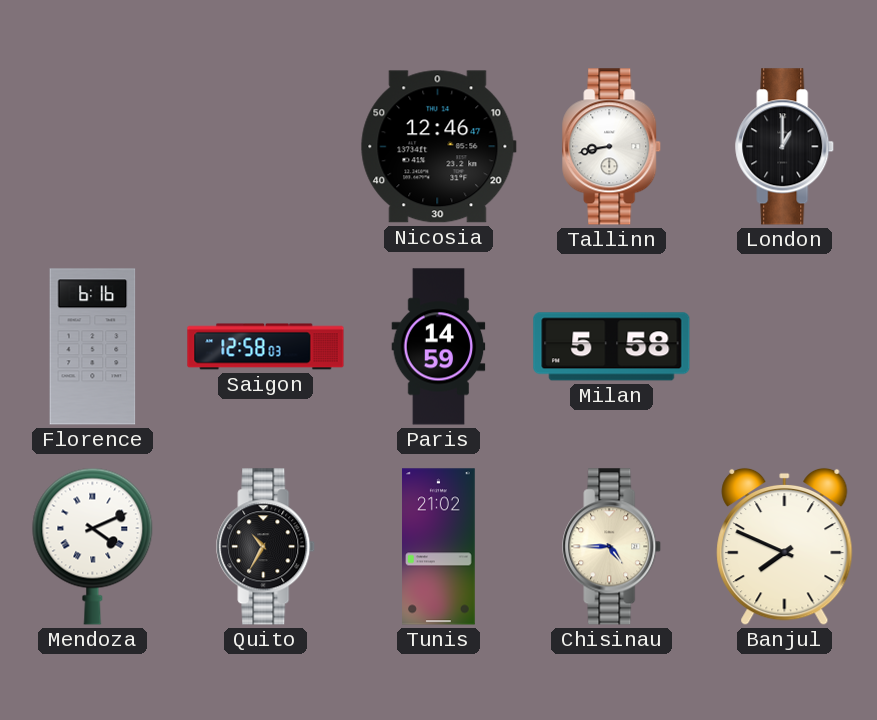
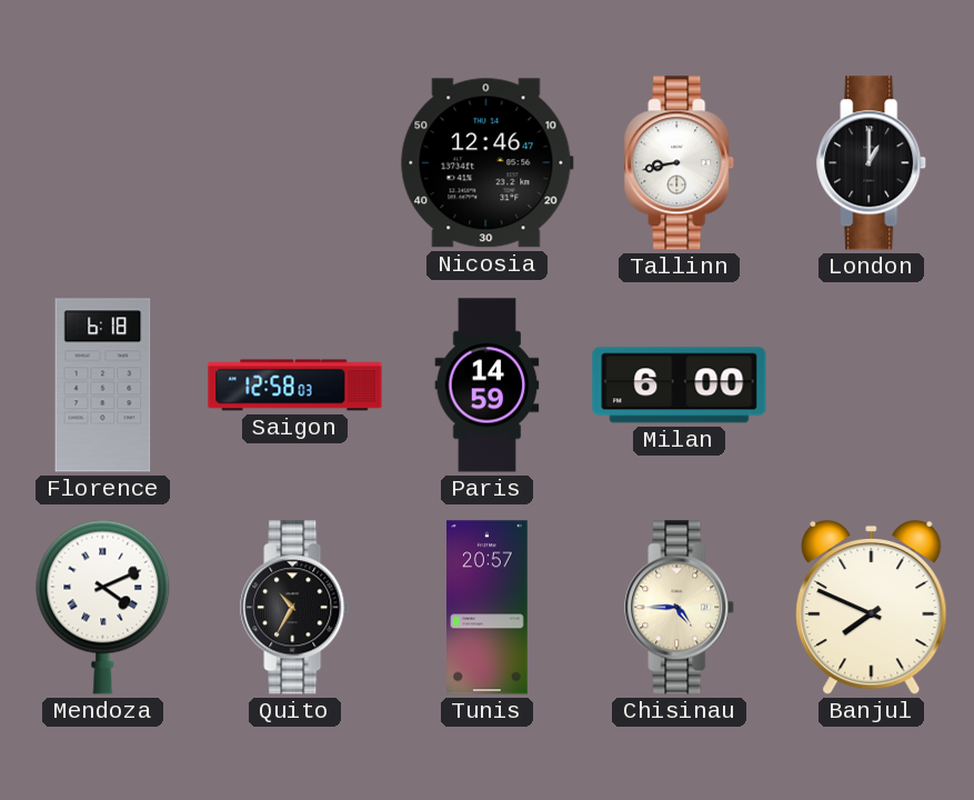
Florence: 6:16 -> 6:18
Milan: 5:58 -> 6:00
Tunis: 21:02 -> 20:57
